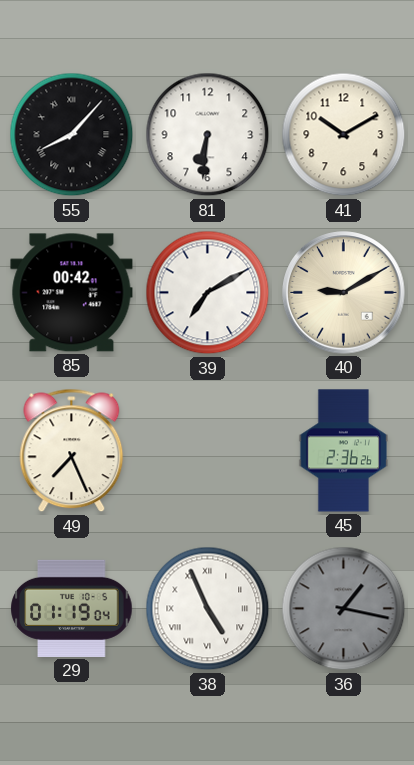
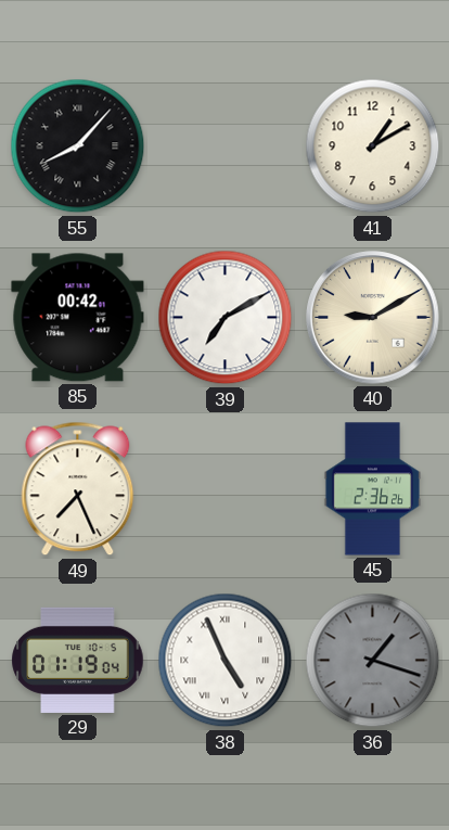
81: 6:31 -> none
41: 10:10 -> 1:10
36: 1:17 -> 1:18
